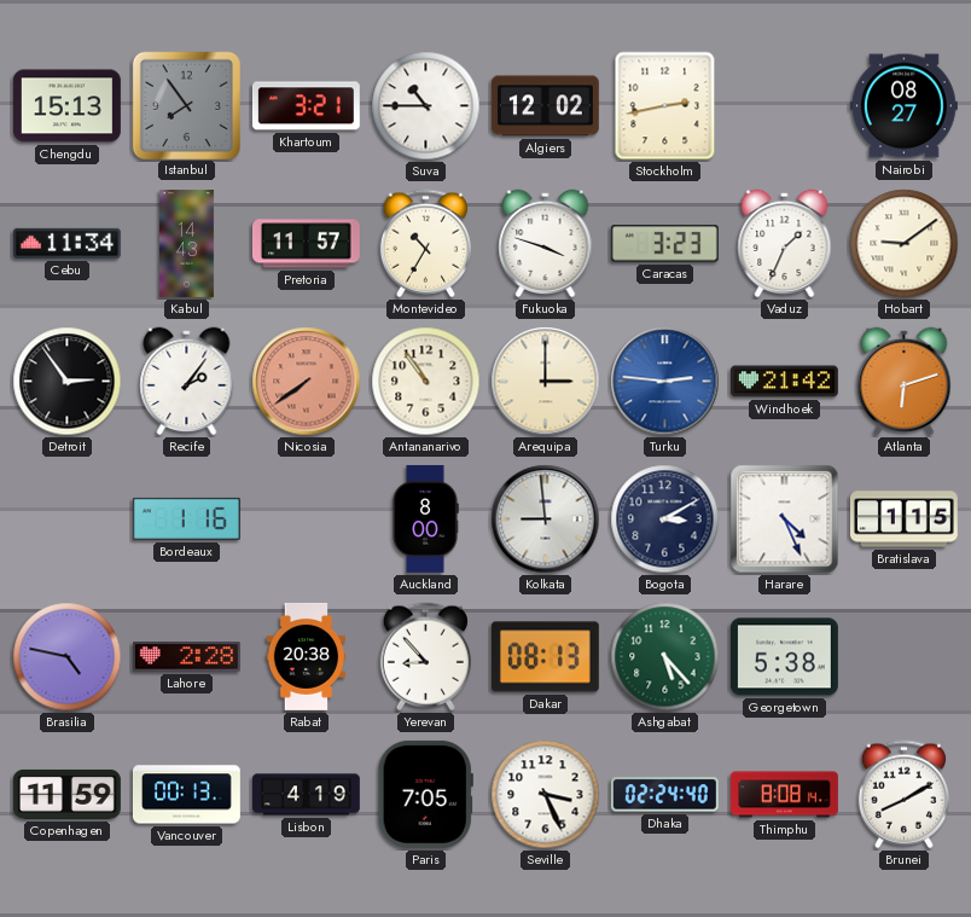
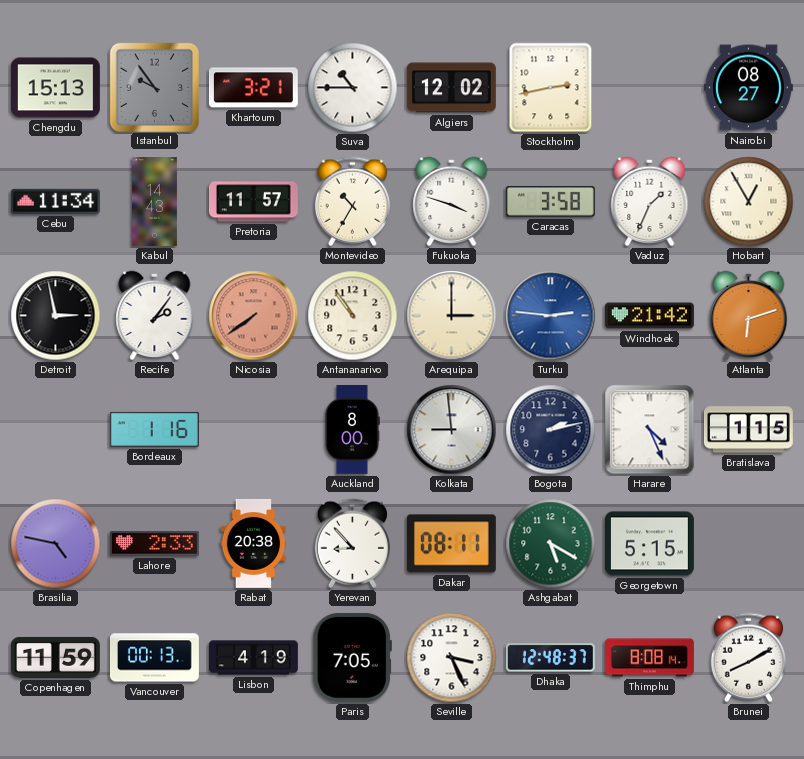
Istanbul: 7:54 -> 9:54
Caracas: 3:23 -> 3:58
Hobart: 9:09 -> 12:55
Detroit: 2:54 -> 2:58
Bogota: 3:10 -> 2:13
Lahore: 2:28 -> 2:33
Dakar: 08:13 -> 08:11
Ashgabat: 5:23 -> 5:20
Georgetown: 5:38 -> 5:15
Dhaka: 02:24 -> 12:48
